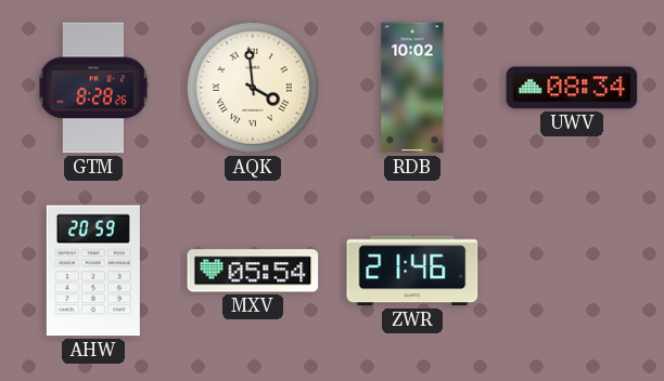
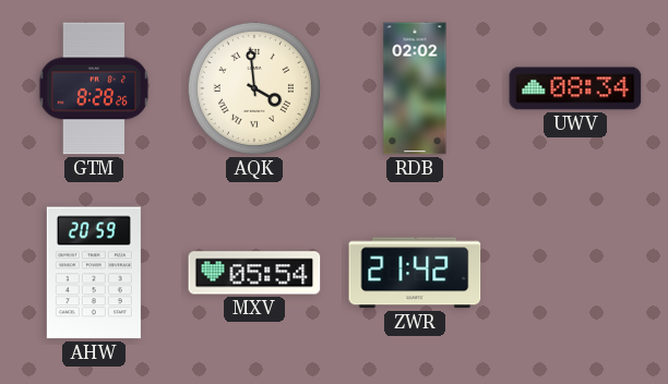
RDB: 10:02 -> 02:02
ZWR: 21:46 -> 21:42
